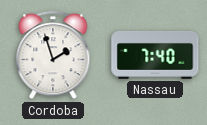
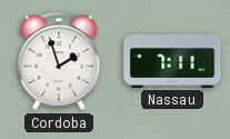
Nassau: 7:40 -> 7:11
